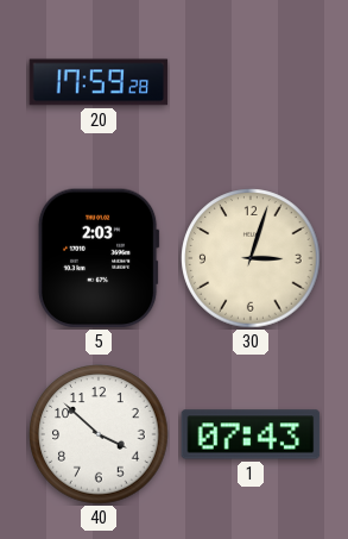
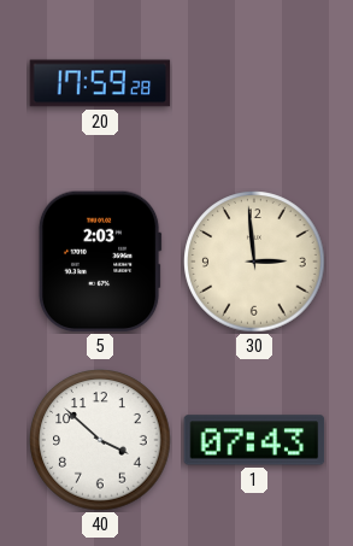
30: 3:03 -> 2:59
